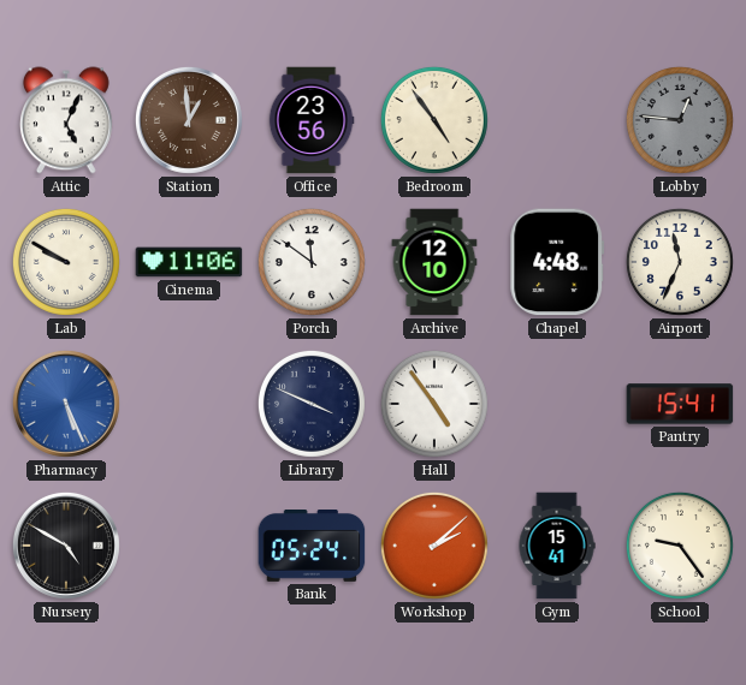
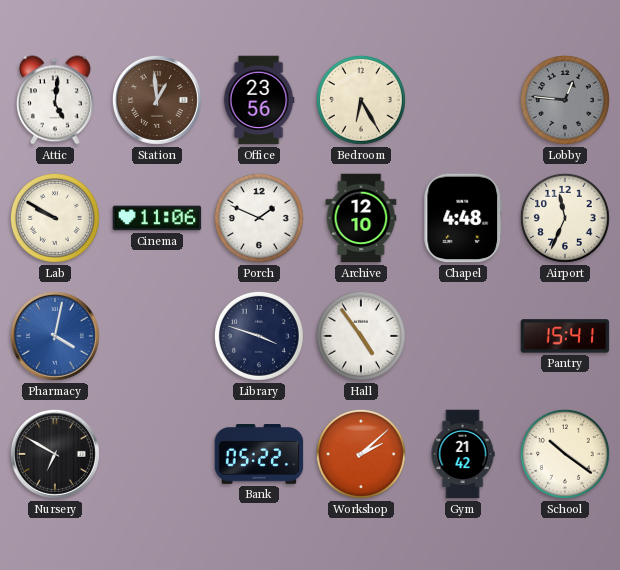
Attic: 5:04 -> 5:01
Bedroom: 4:54 -> 6:25
Porch: 11:51 -> 1:49
Pharmacy: 5:26 -> 4:02
Library: 3:49 -> 3:48
Nursery: 4:50 -> 6:50
Bank: 05:24 -> 05:22
Gym: 15:41 -> 21:42
School: 9:24 -> 10:21
